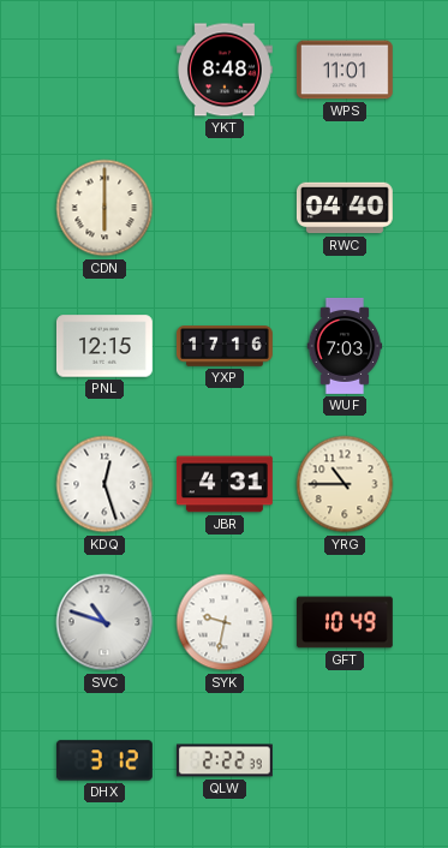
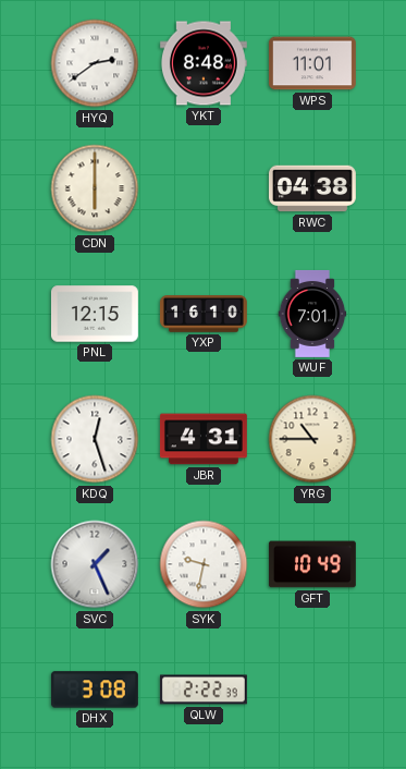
HYQ: none -> 2:39
RWC: 04:40 -> 04:38
YXP: 17:16 -> 16:10
WUF: 7:03 -> 7:01
SVC: 10:48 -> 1:26
DHX: 3:12 -> 3:08
